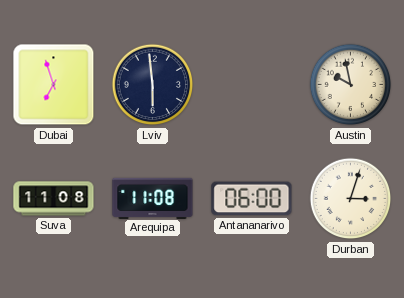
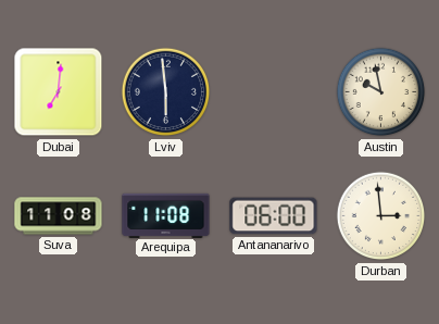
Dubai: 6:57 -> 7:01
Durban: 3:03 -> 2:59
